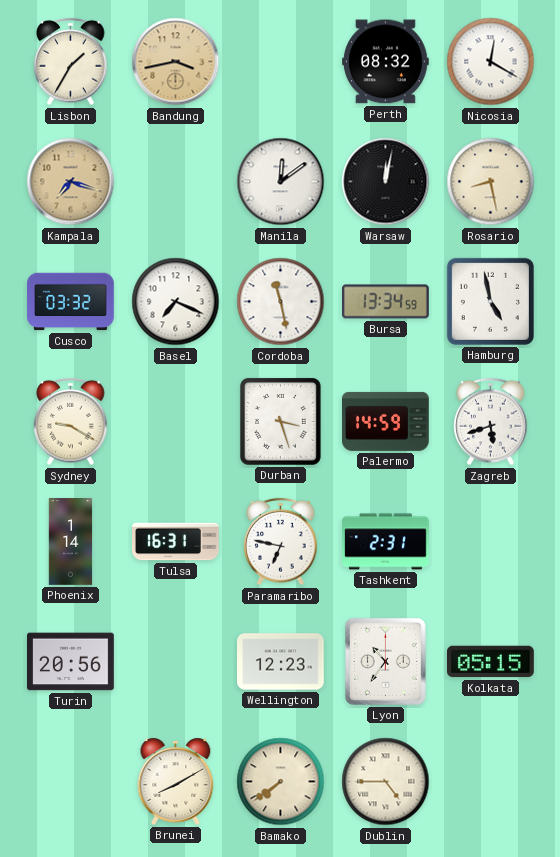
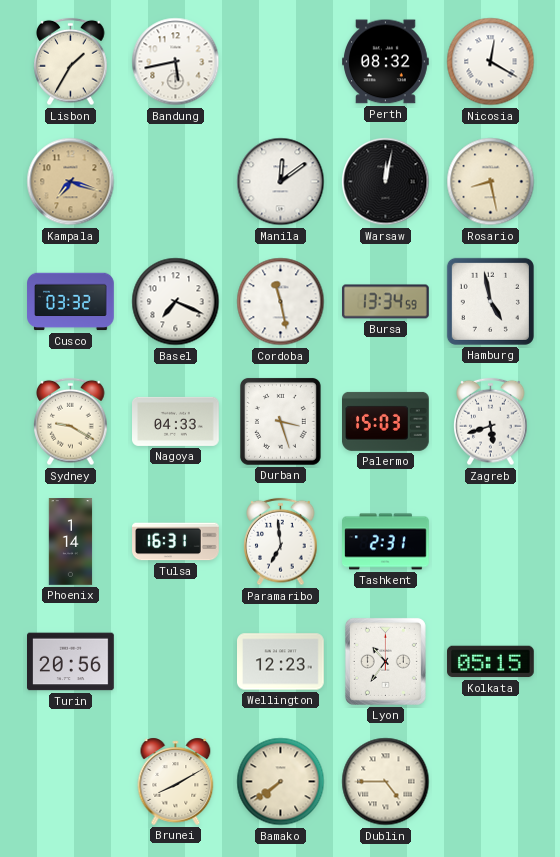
Bandung: 3:43 -> 5:43
Bandung dial: champagne -> white
Nagoya: none -> 04:33
Palermo: 14:59 -> 15:03
Paramaribo: 6:47 -> 6:59
